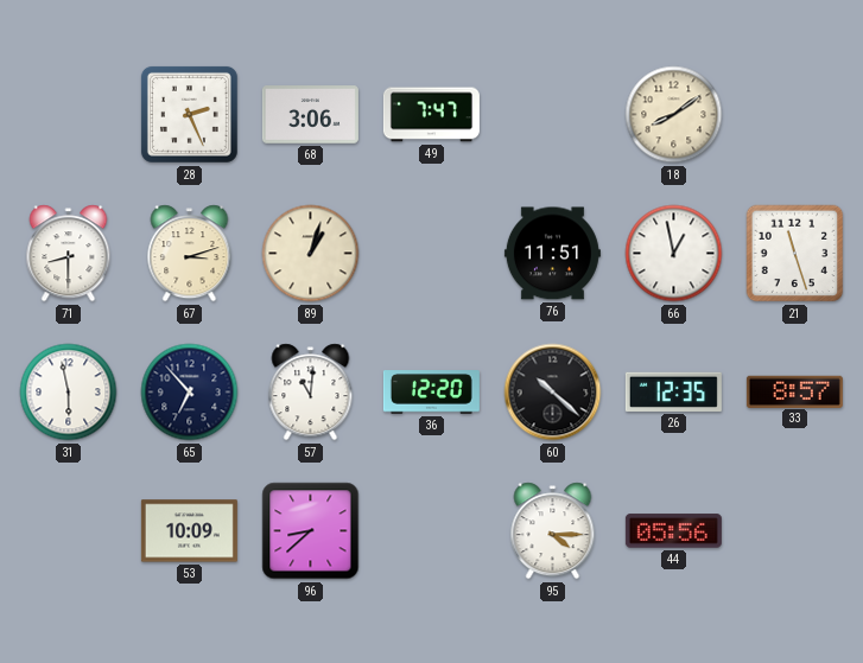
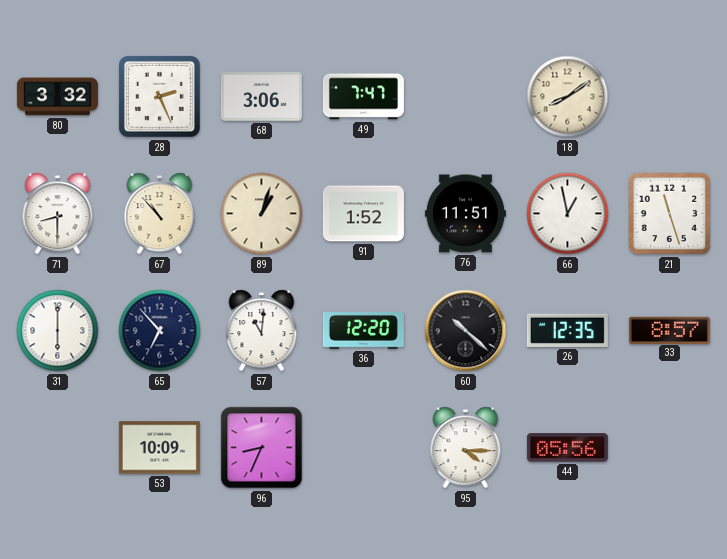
80: none -> 3:32
67: 3:12 -> 10:53
91: none -> 1:52
31: 5:58 -> 6:00
96: 8:38 -> 8:34
